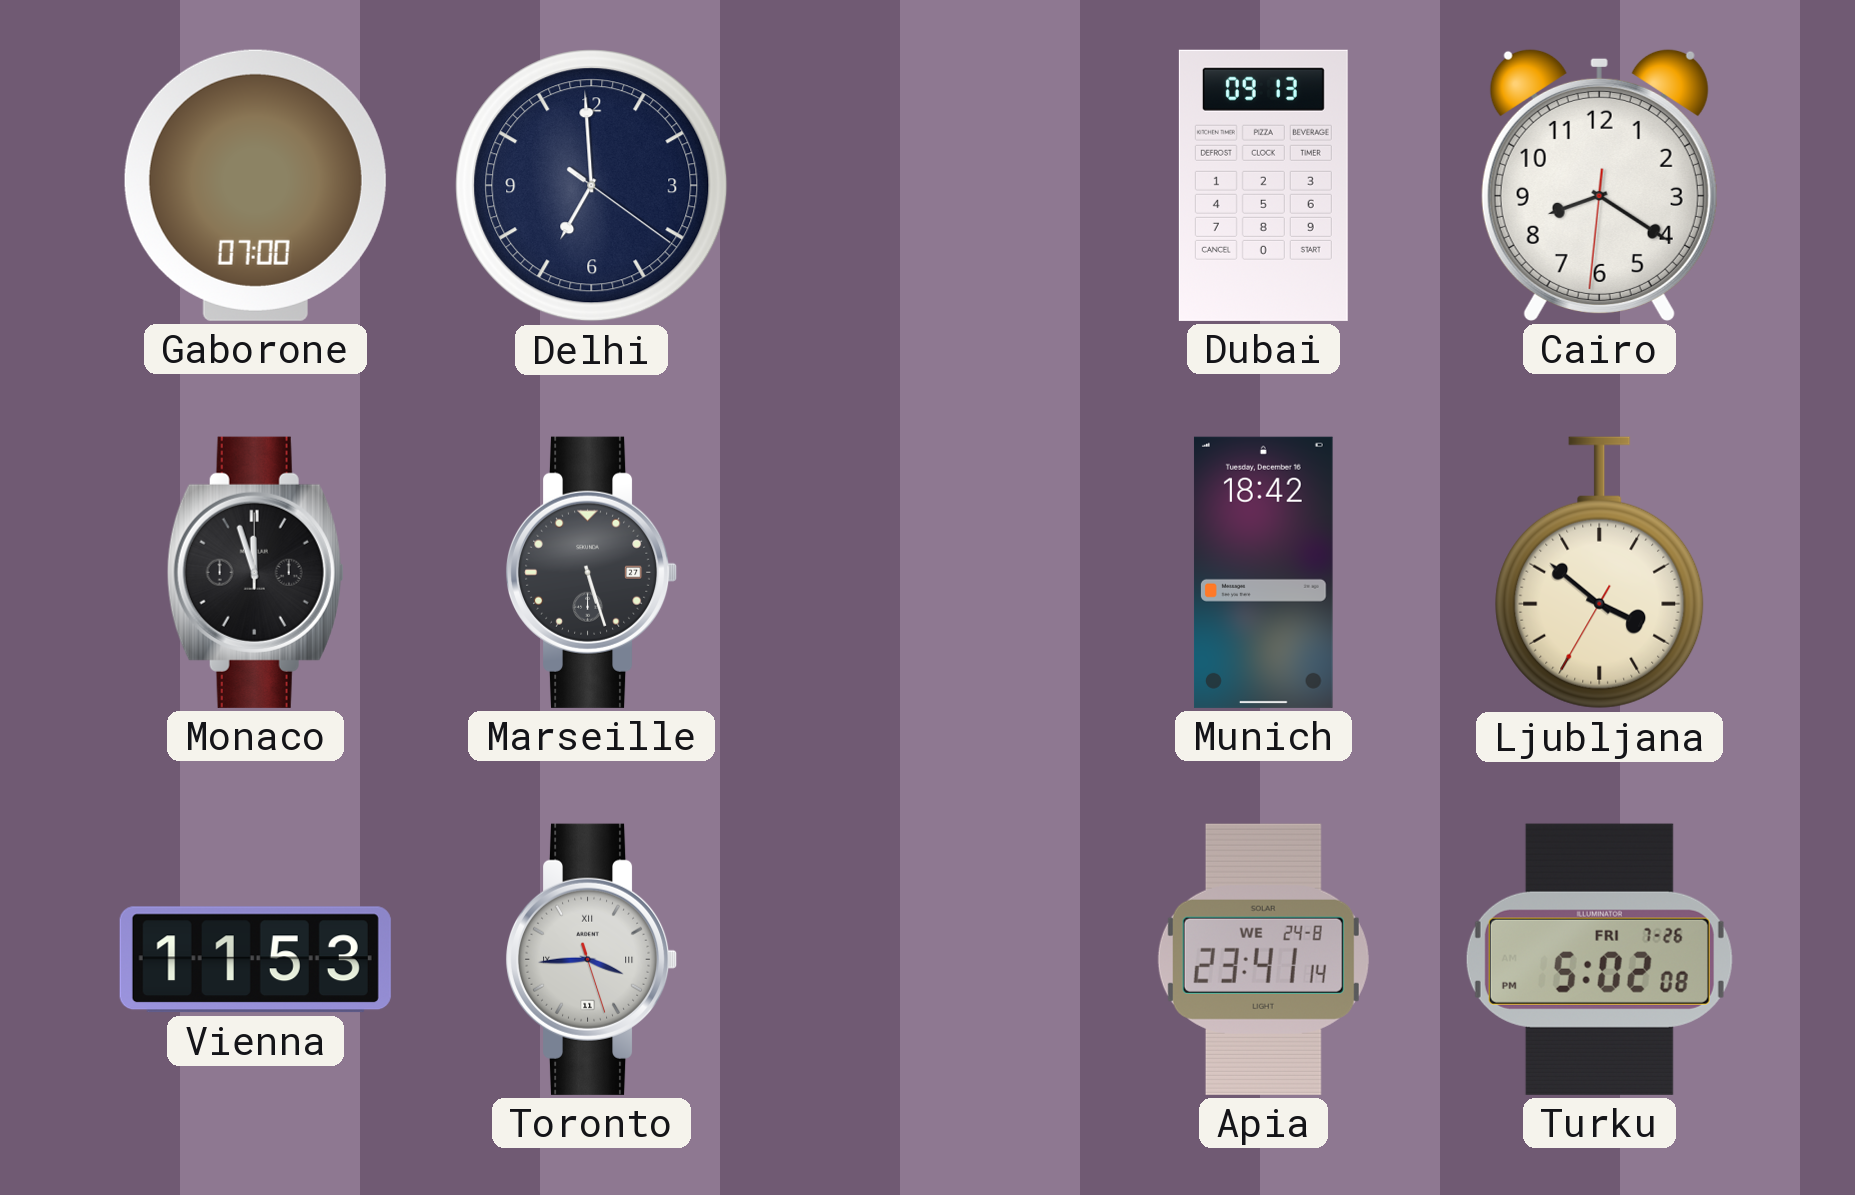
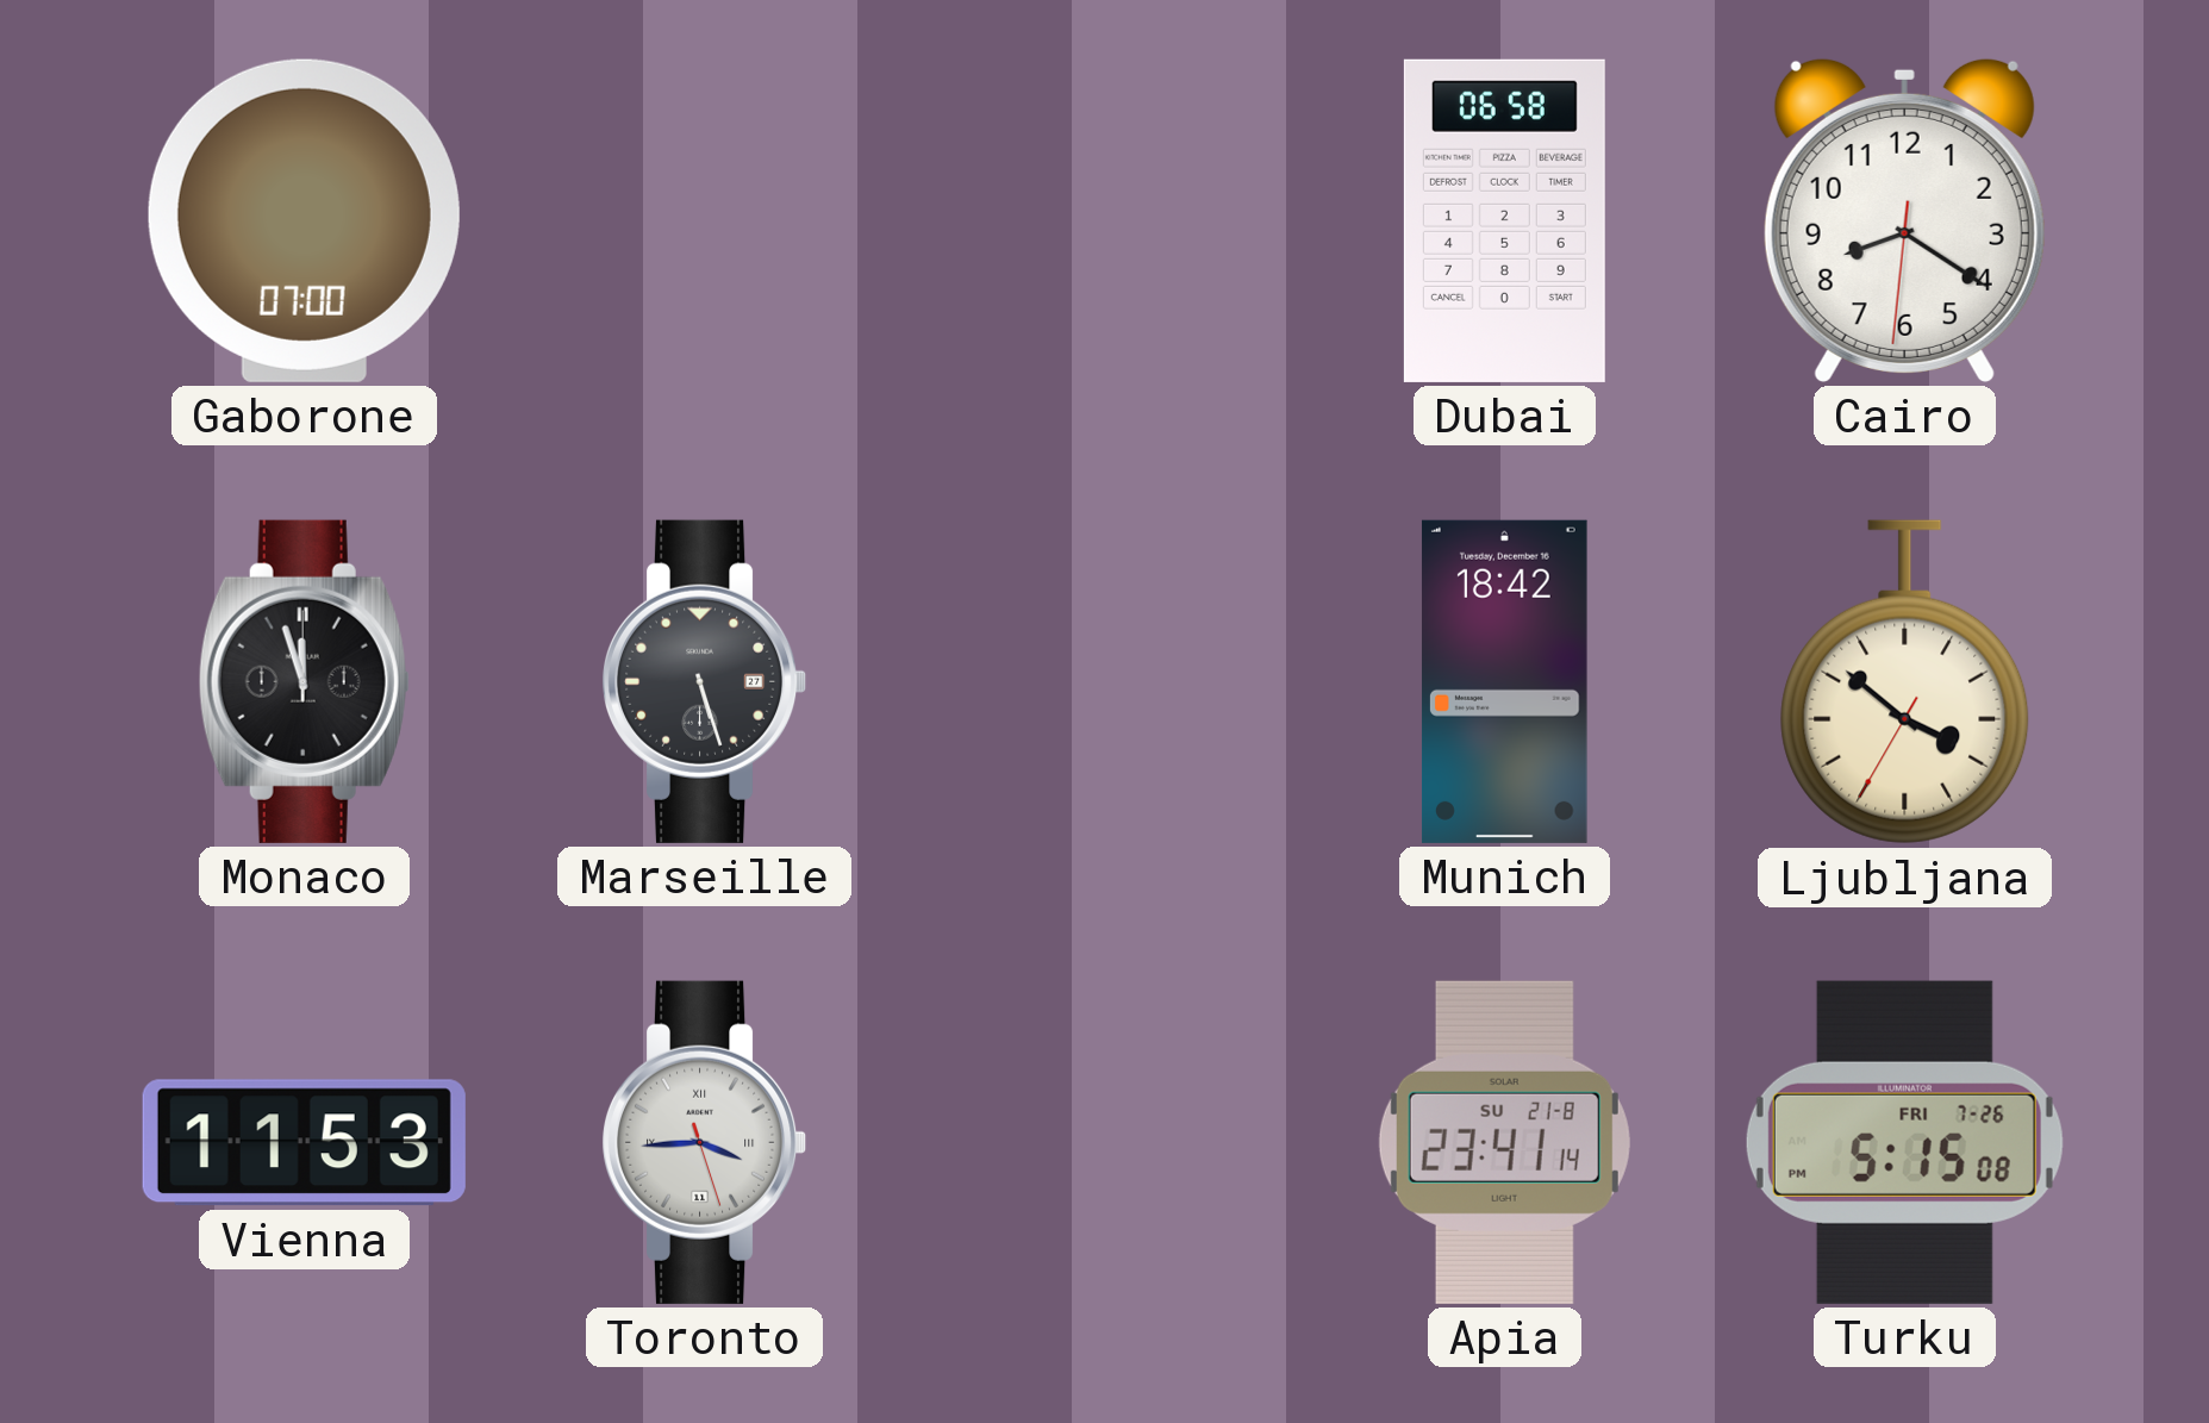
Delhi: 6:59 -> none
Dubai: 09:13 -> 06:58
Apia date: WE 24-8 -> SU 21-8
Turku: 5:02 -> 5:15
